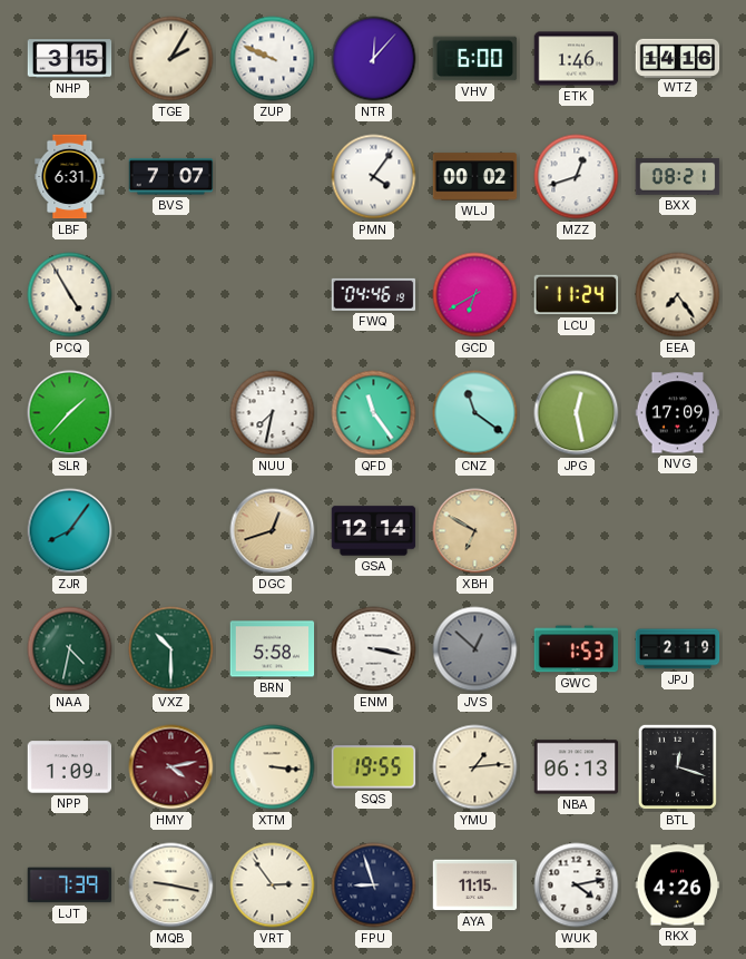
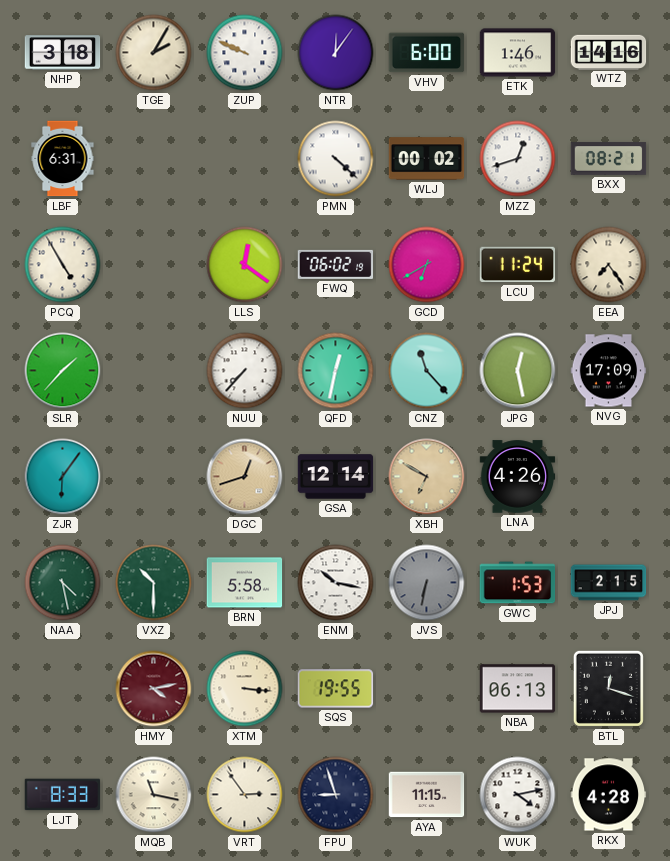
NHP: 3:15 -> 3:18
NTR: 12:07 -> 12:06
BVS: 7:07 -> none
PMN: 4:06 -> 4:22
LLS: none -> 12:21
FWQ: 04:46 -> 06:02
NUU: 7:32 -> 7:37
QFD: 11:24 -> 12:32
CNZ: 11:21 -> 11:23
ZJR: 8:06 -> 6:06
LNA: none -> 4:26
NAA: 4:32 -> 4:28
ENM: 3:17 -> 10:17
JVS: 12:52 -> 6:32
JPJ: 2:19 -> 2:15
NPP: 1:09 -> none
YMU: 1:14 -> none
LJT: 7:39 -> 8:33
MQB: 9:17 -> 11:17
RKX: 4:26 -> 4:28
